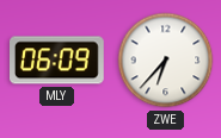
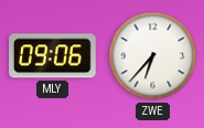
MLY: 06:09 -> 09:06
